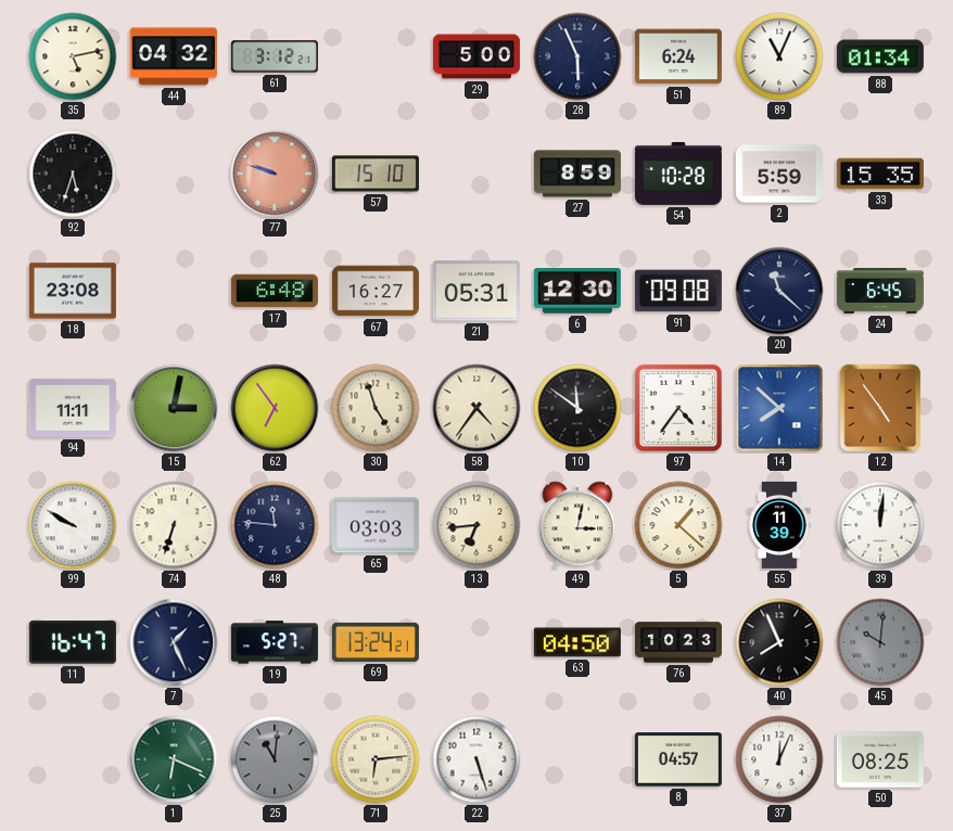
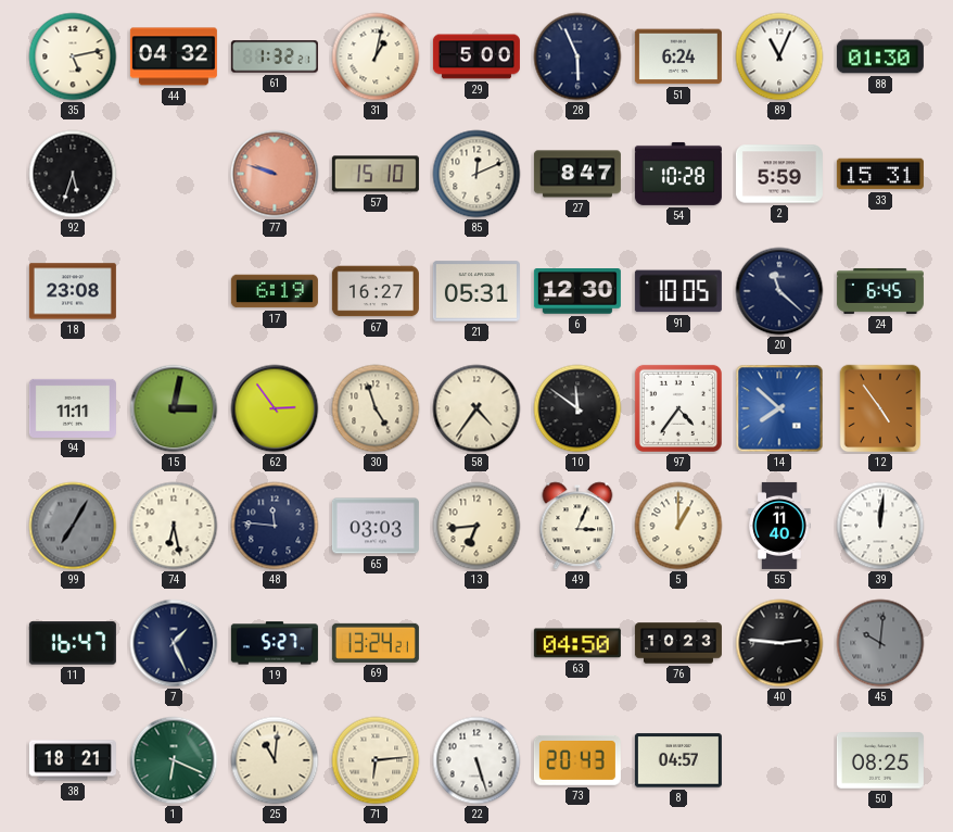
61: 3:12 -> 1:32
31: none -> 1:02
88: 01:34 -> 01:30
85: none -> 12:11
27: 8:59 -> 8:47
33: 15:35 -> 15:31
17: 6:48 -> 6:19
91: 09:08 -> 10:05
62: 6:54 -> 2:54
99: 9:50 -> 7:05
99 dial: white -> grey
74: 6:33 -> 6:28
49: 3:02 -> 3:04
5: 1:22 -> 1:00
55: 11:39 -> 11:40
40: 7:56 -> 2:46
38: none -> 18:21
25 dial: grey -> cream
73: none -> 20:43
37: 12:04 -> none
